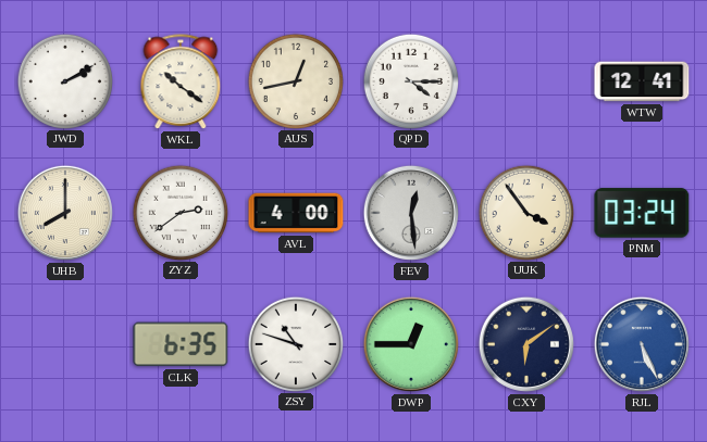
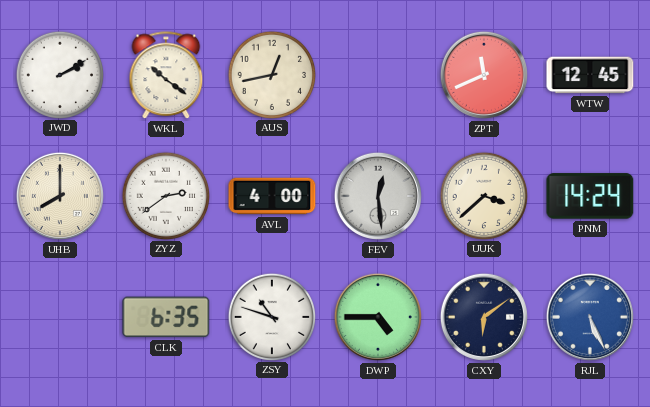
QPD: 4:15 -> none
ZPT: none -> 11:41
WTW: 12:41 -> 12:45
UUK: 3:54 -> 3:38
PNM: 03:24 -> 14:24
DWP: 12:45 -> 4:45
